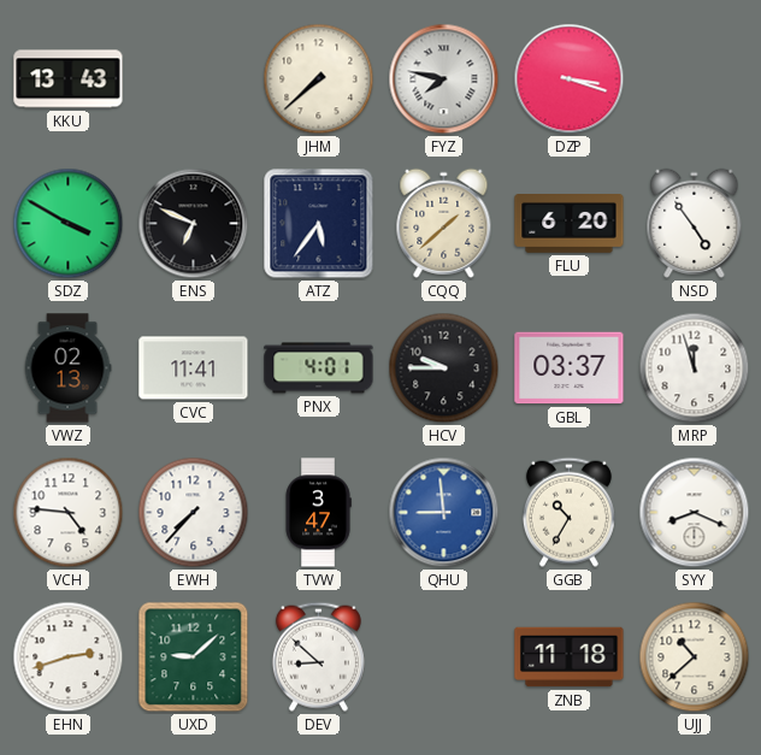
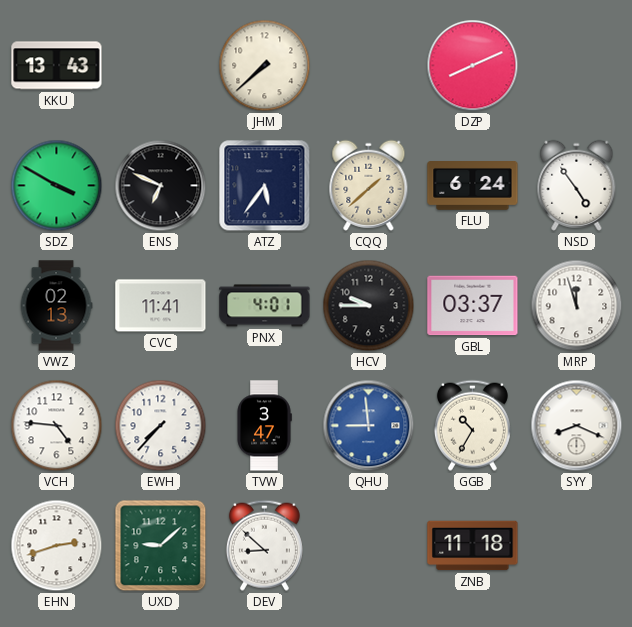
FYZ: 7:47 -> none
DZP: 3:18 -> 8:11
FLU: 6:20 -> 6:24
UJJ: 10:38 -> none
